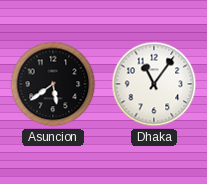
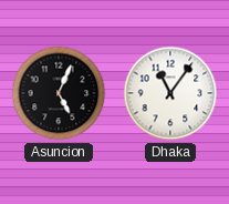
Asuncion: 5:39 -> 5:04
